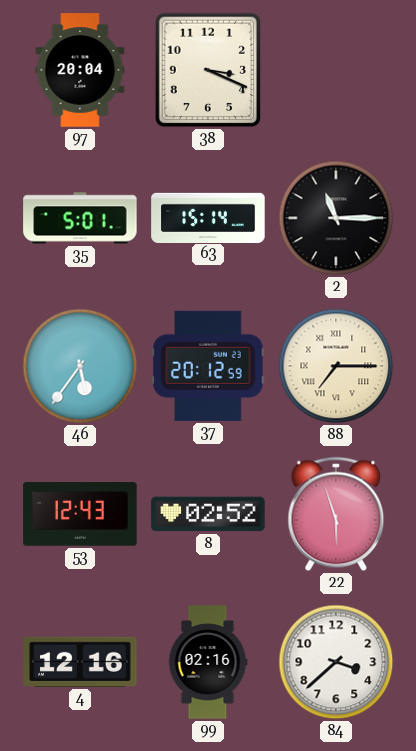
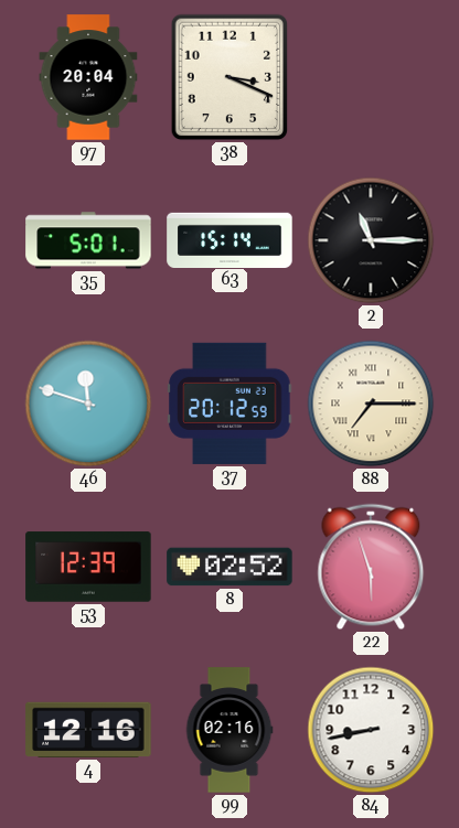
46: 5:36 -> 11:48
53: 12:43 -> 12:39
84: 3:38 -> 8:43
